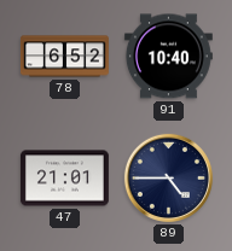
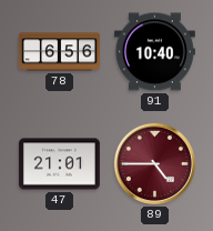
78: 6:52 -> 6:56
89 dial: navy -> burgundy
